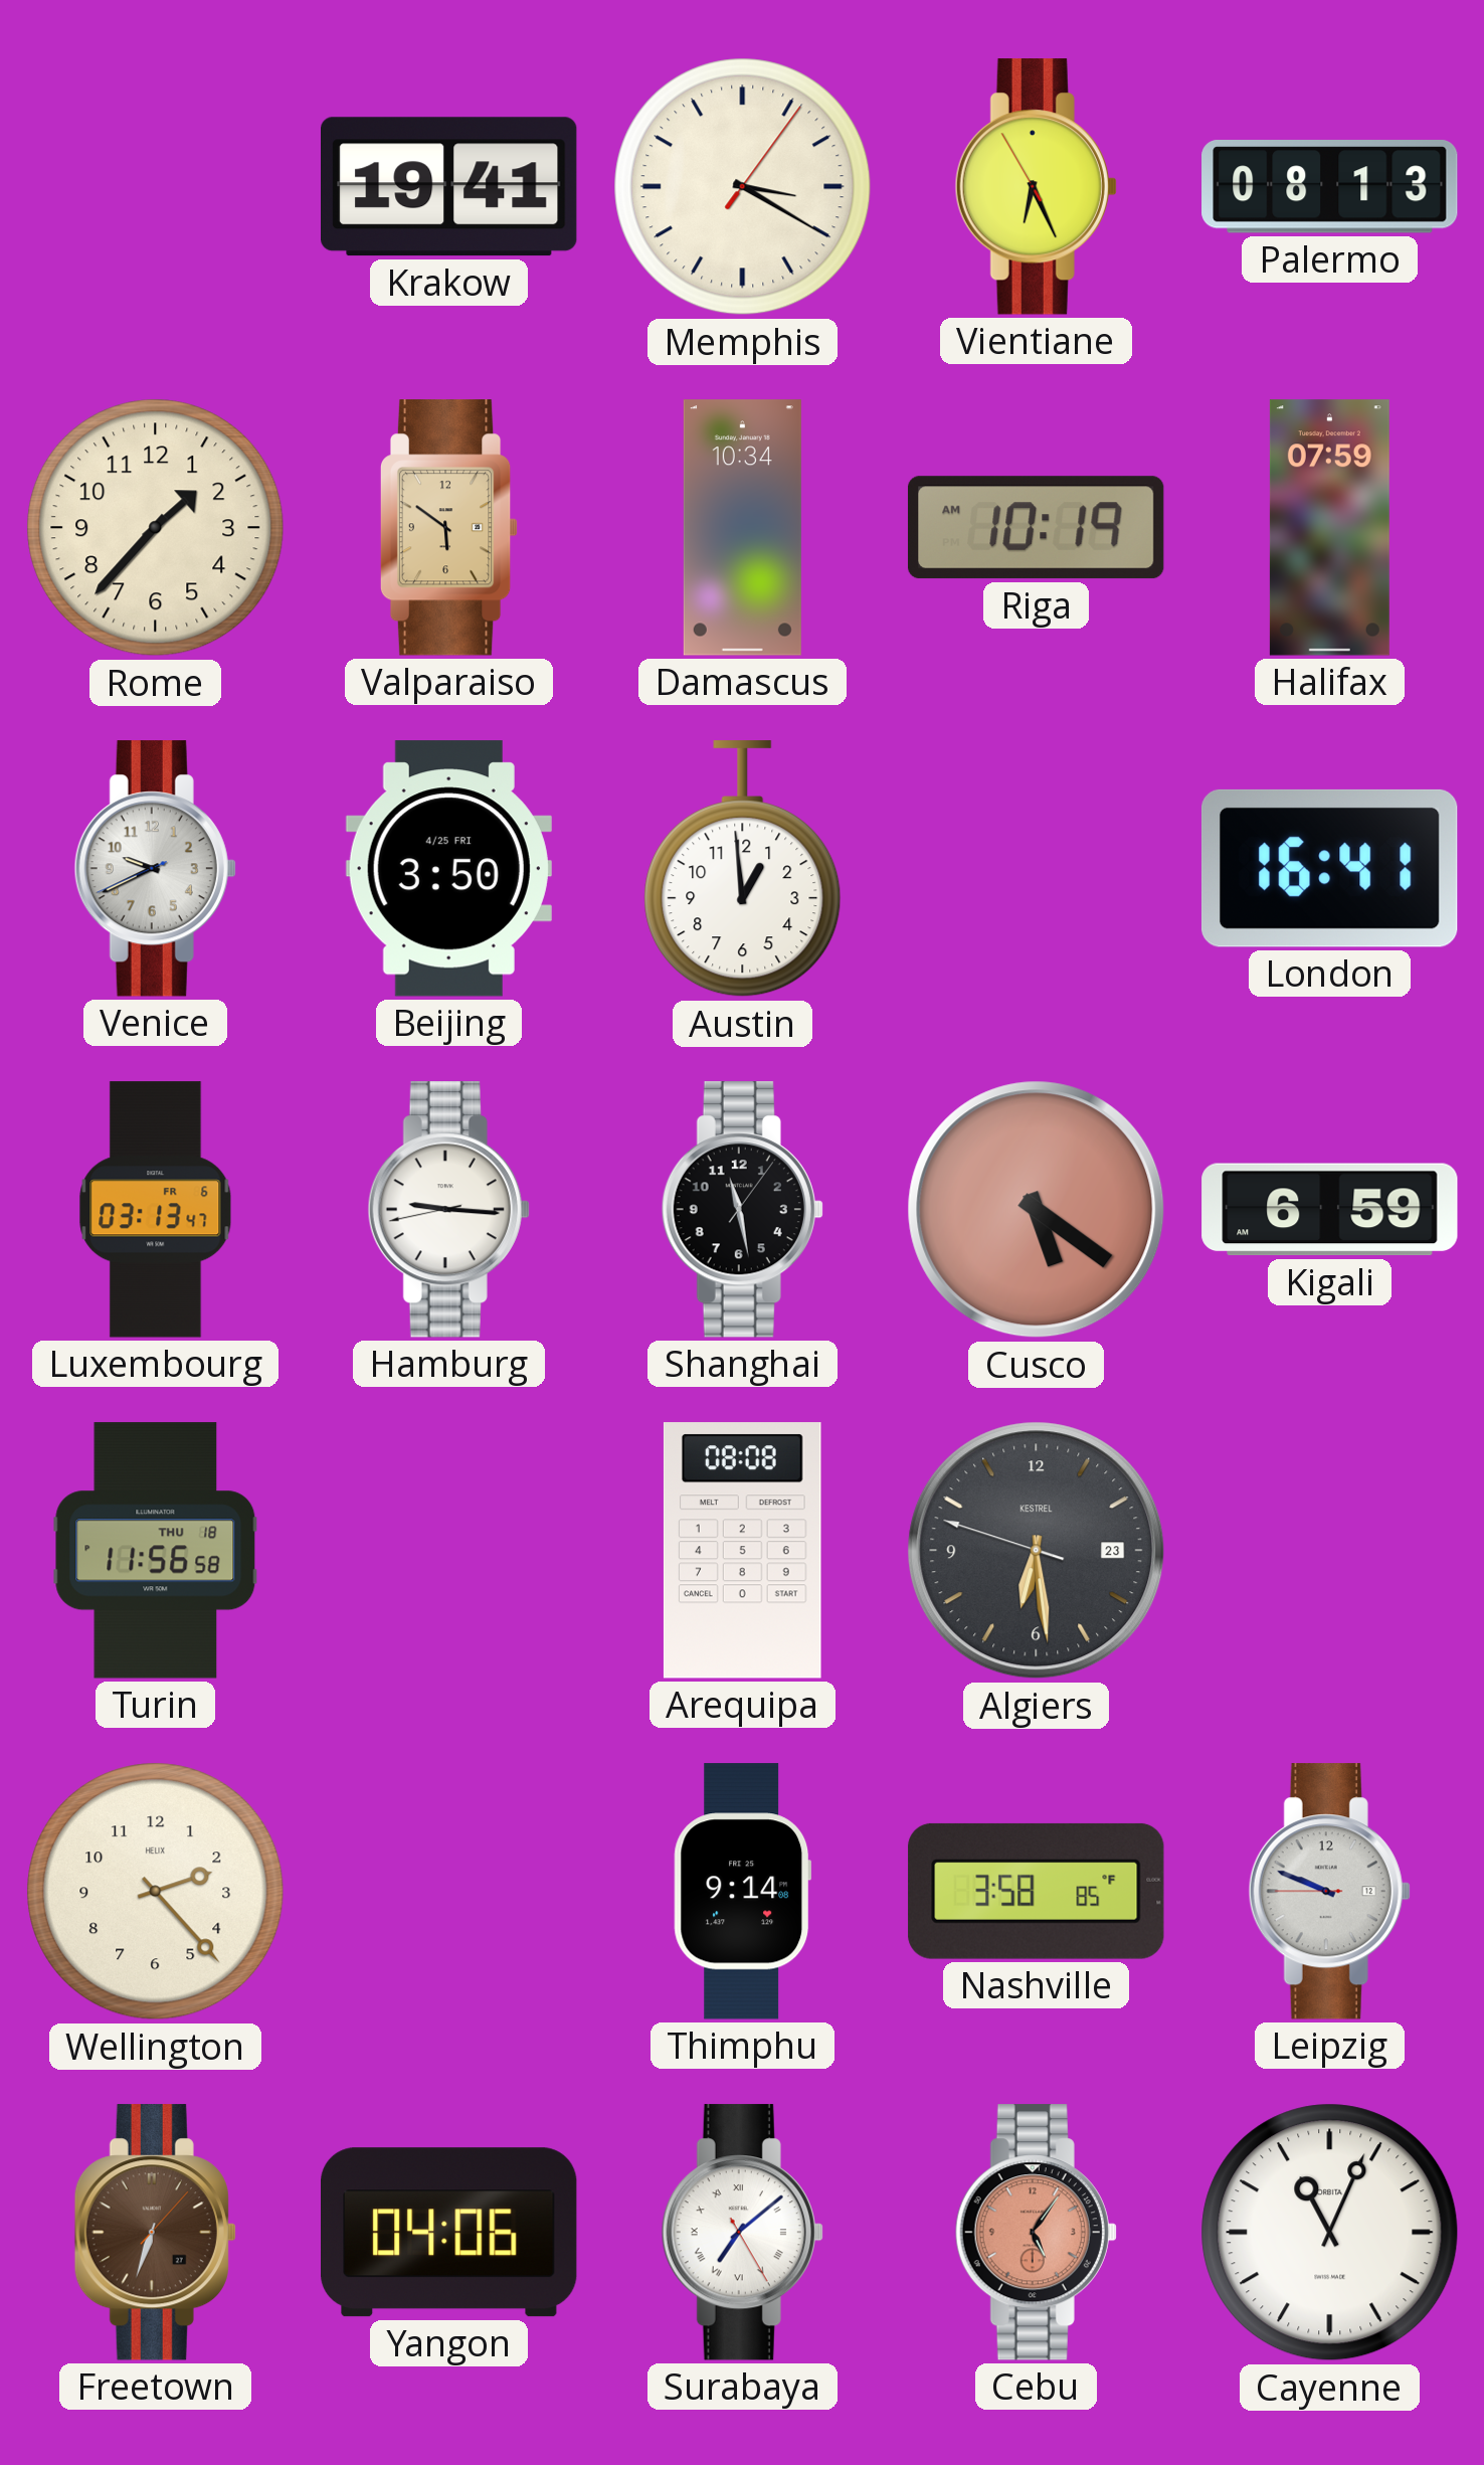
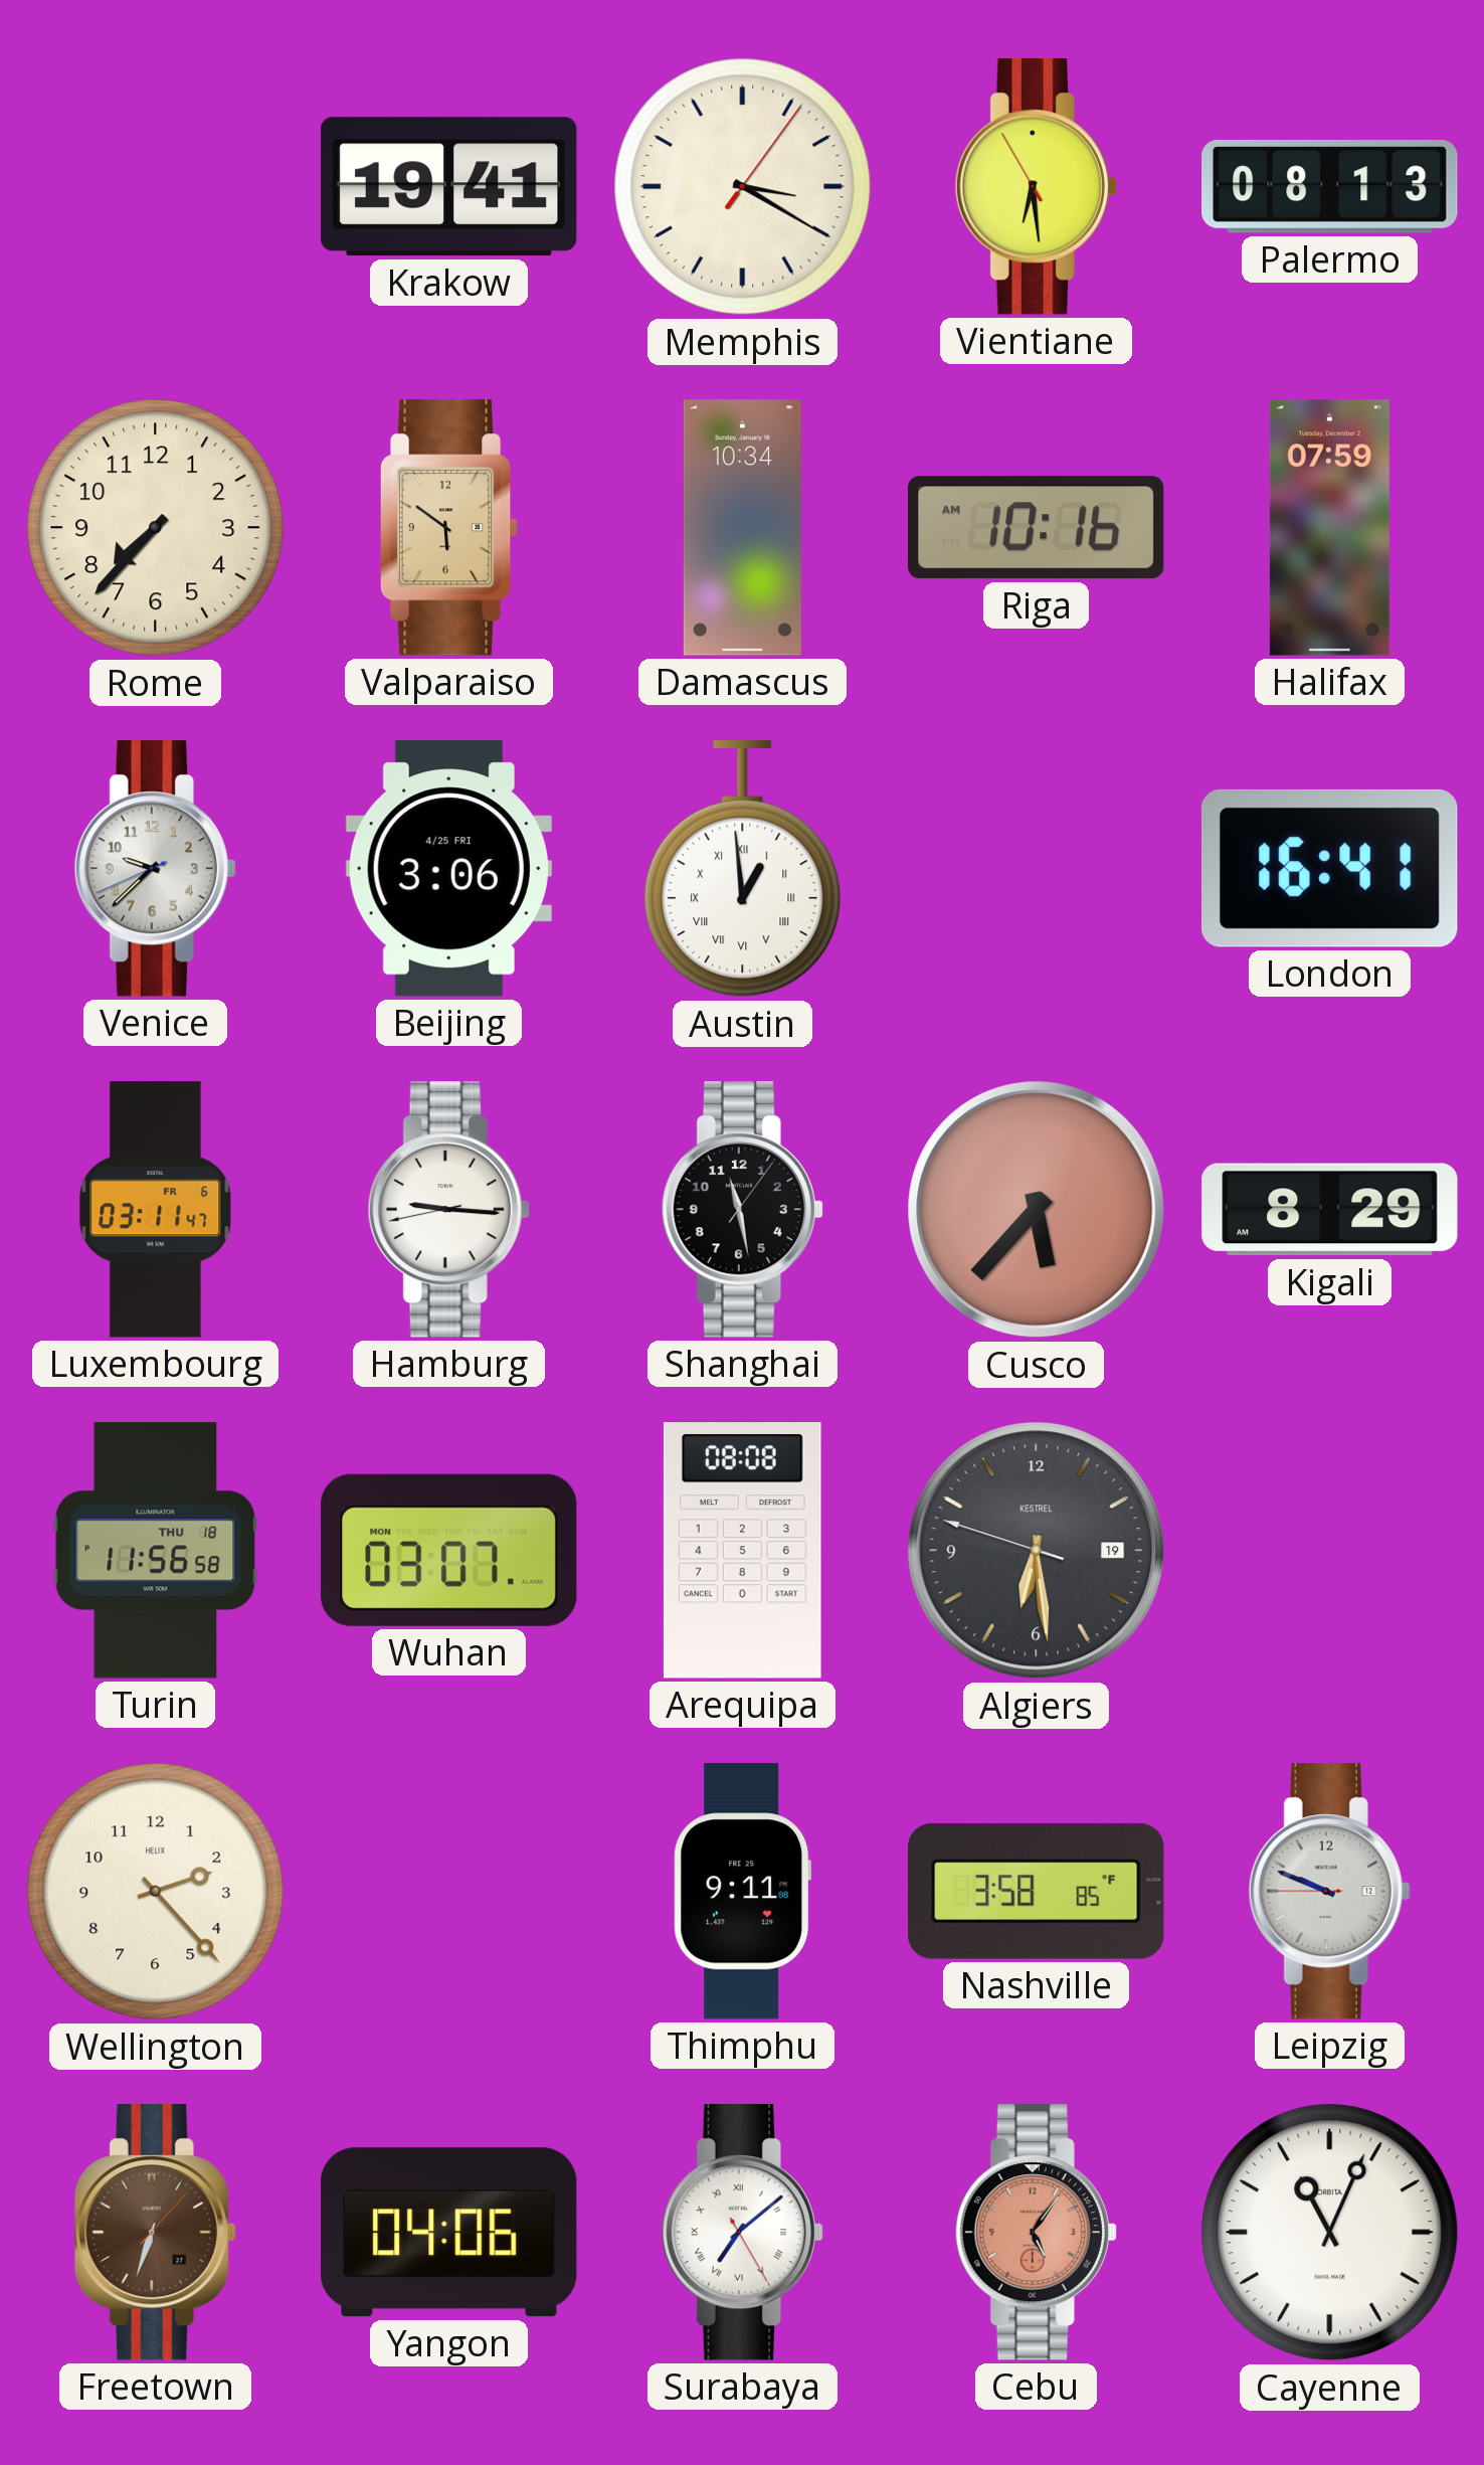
Vientiane: 6:25 -> 6:28
Rome: 1:37 -> 7:37
Riga: 10:19 -> 10:16
Venice: 9:40 -> 9:37
Beijing: 3:50 -> 3:06
Austin numerals: Arabic -> Roman
Luxembourg: 03:13 -> 03:11
Cusco: 5:21 -> 5:37
Kigali: 6:59 -> 8:29
Wuhan: none -> 03:07
Algiers date: 23 -> 19
Thimphu: 9:14 -> 9:11
